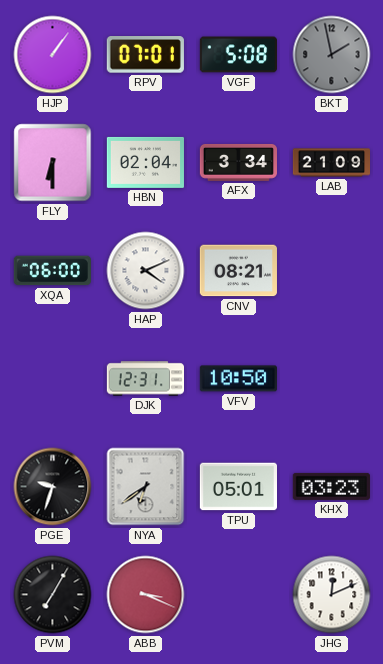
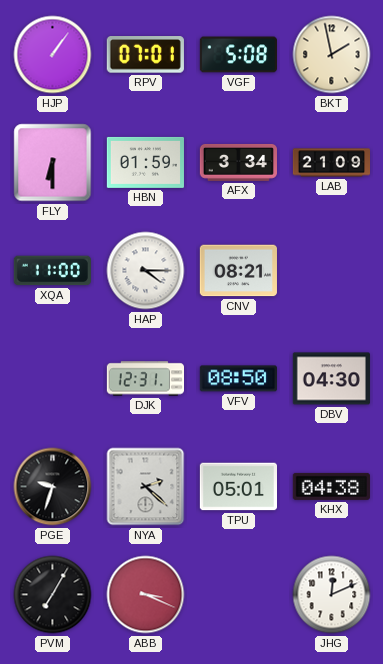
BKT dial: grey -> cream
HBN: 02:04 -> 01:59
XQA: 06:00 -> 11:00
HAP: 4:11 -> 4:15
VFV: 10:50 -> 08:50
DBV: none -> 04:30
NYA: 6:39 -> 2:22
KHX: 03:23 -> 04:38
